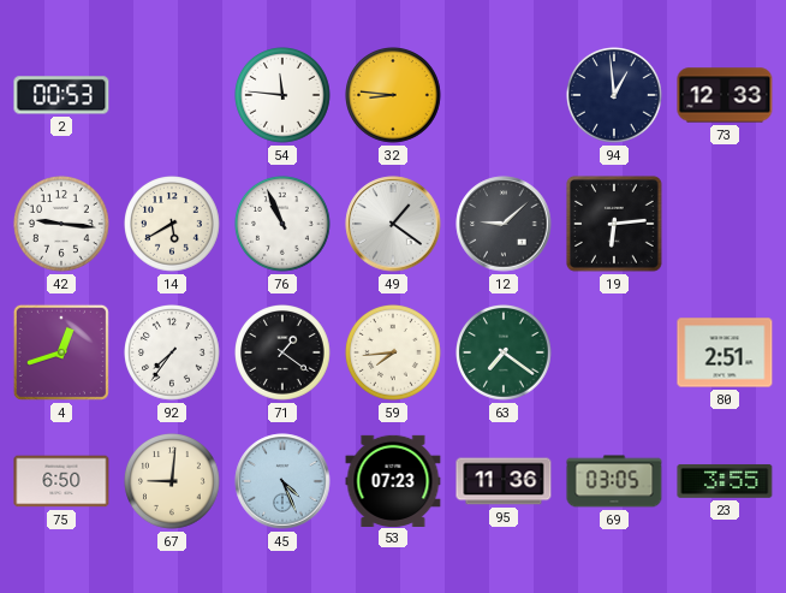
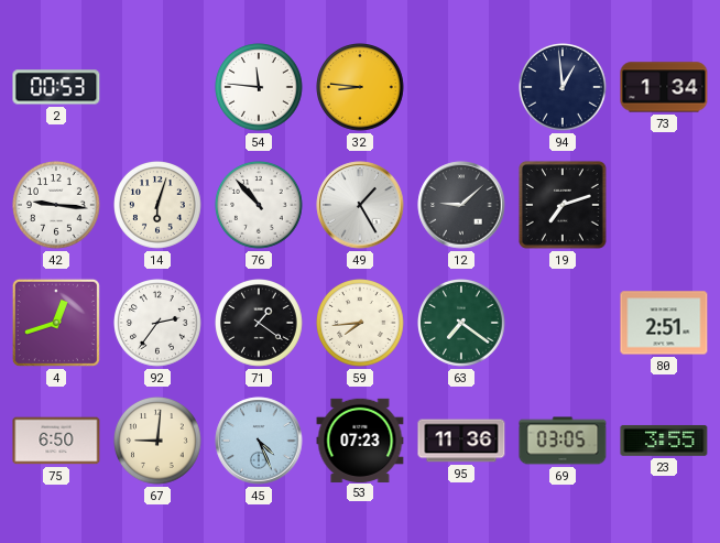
73: 12:33 -> 1:34
14: 5:40 -> 6:03
76: 10:56 -> 10:53
49: 1:21 -> 1:25
19: 6:14 -> 7:12
92: 7:36 -> 2:36
